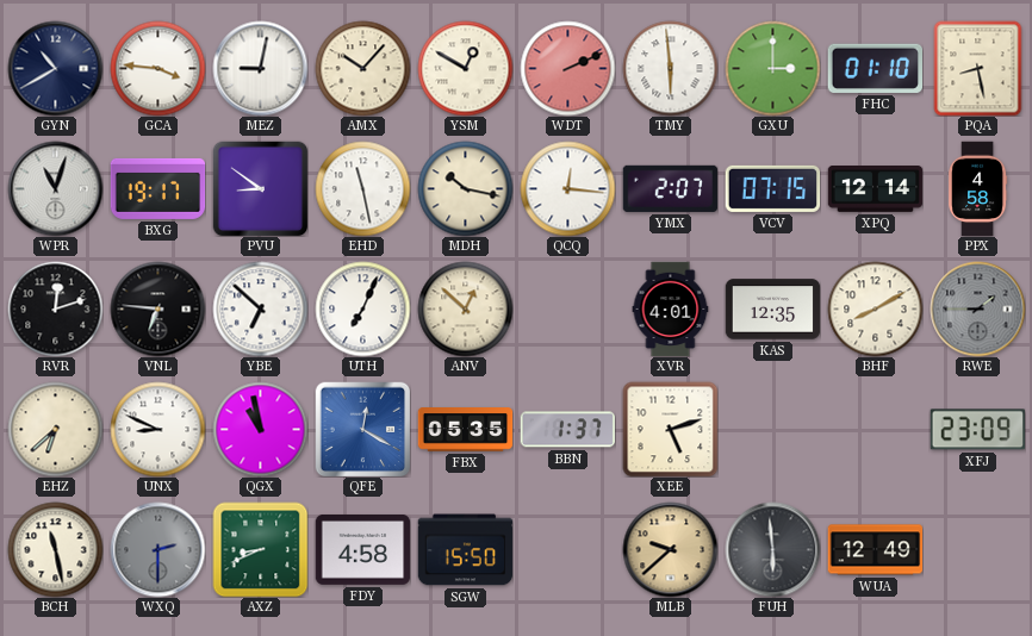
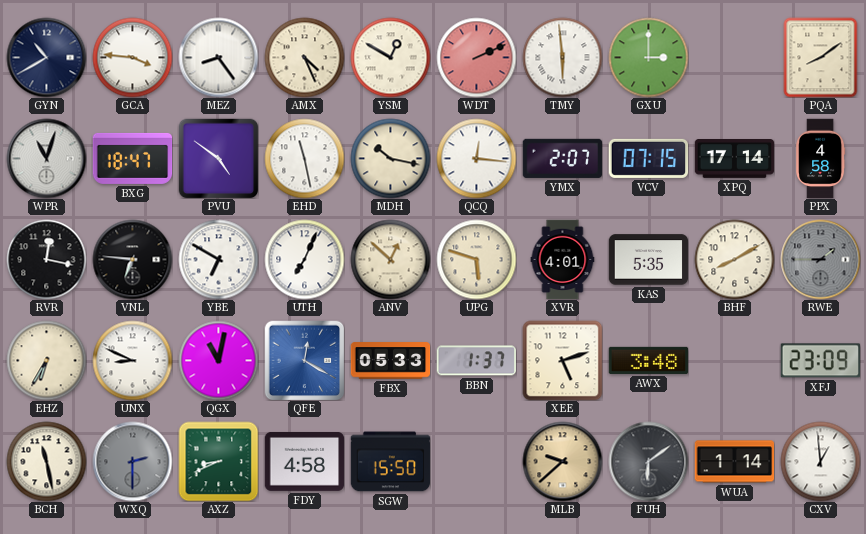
MEZ: 9:02 -> 8:24
AMX: 10:07 -> 4:26
FHC: 01:10 -> none
PQA: 8:28 -> 8:09
BXG: 19:17 -> 18:47
PVU: 8:51 -> 4:51
XPQ: 12:14 -> 17:14
RVR: 12:12 -> 12:17
YBE: 6:52 -> 6:50
UPG: none -> 5:48
KAS: 12:35 -> 5:35
EHZ: 6:38 -> 6:35
QGX: 10:58 -> 11:02
FBX: 05:35 -> 05:33
AWX: none -> 3:48
FUH: 5:59 -> 6:09
WUA: 12:49 -> 1:14
CXV: none -> 12:59
